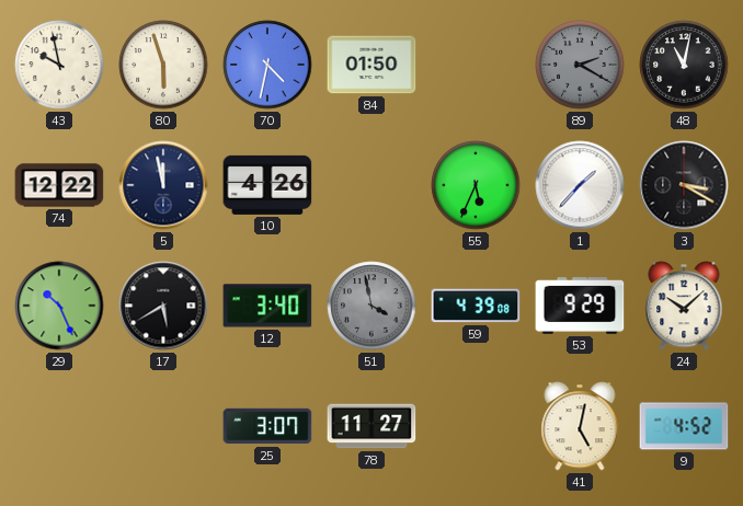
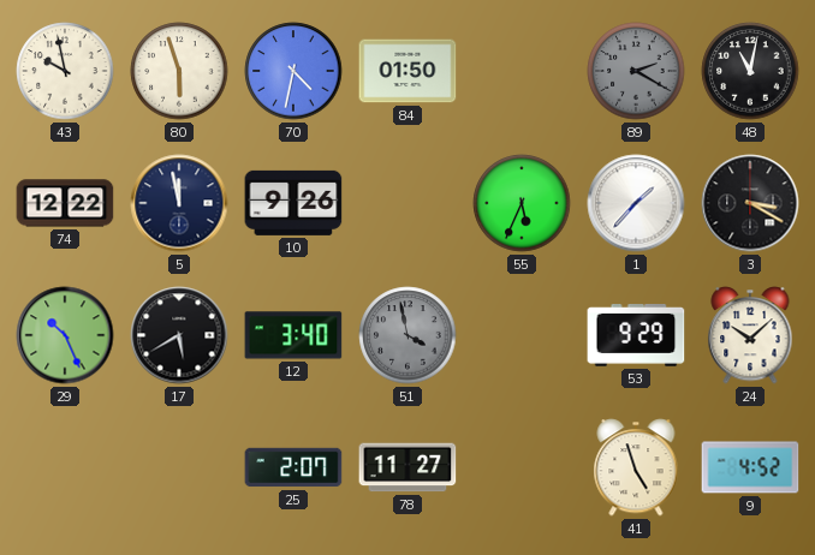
10: 4:26 -> 9:26
59: 4:39 -> none
25: 3:07 -> 2:07
41: 5:02 -> 4:57
